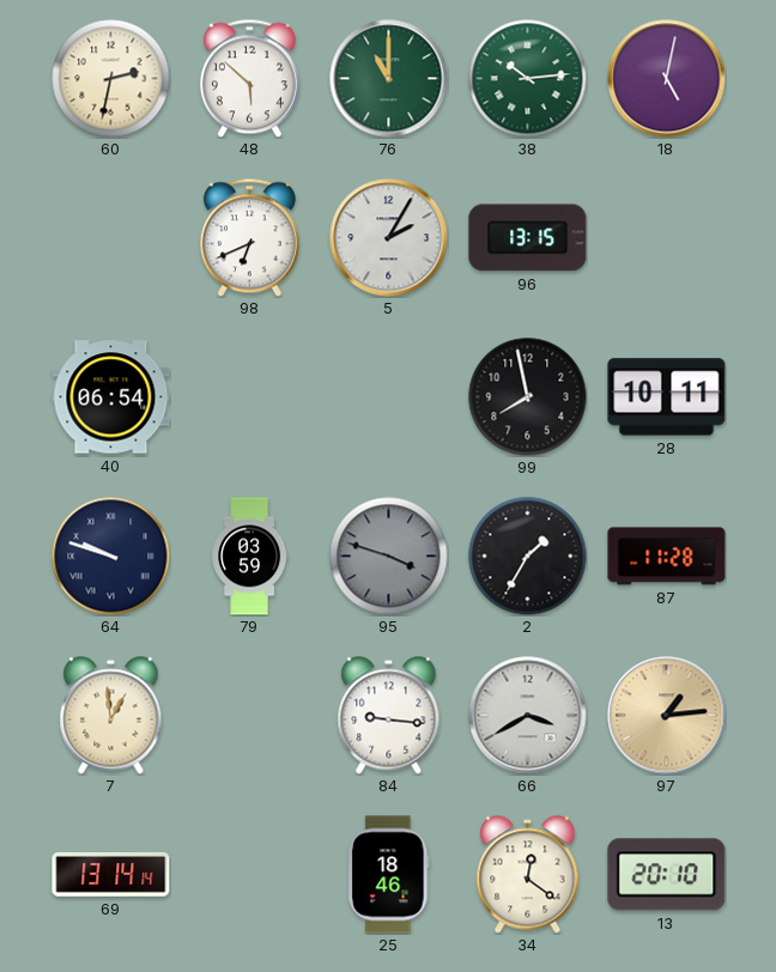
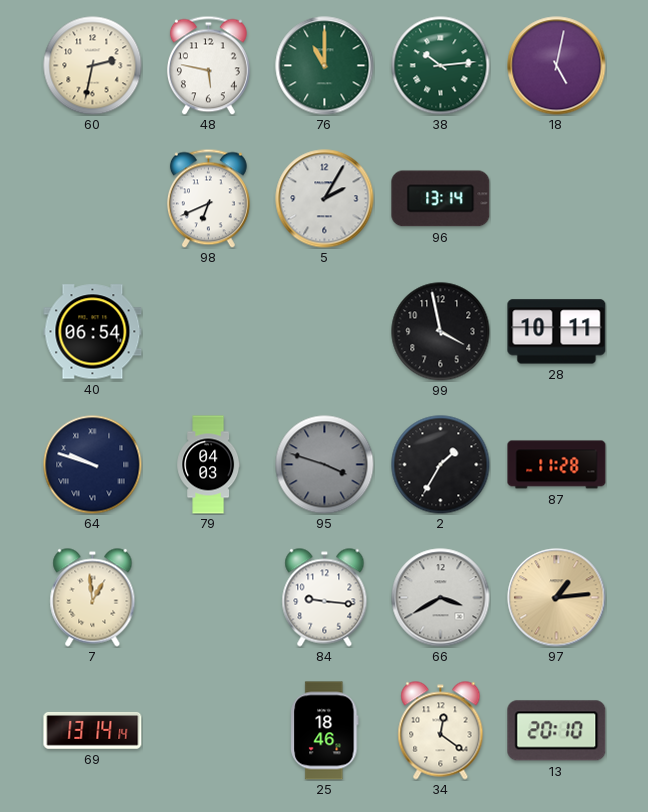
48: 5:52 -> 5:47
96: 13:15 -> 13:14
99: 7:58 -> 3:58
79: 03:59 -> 04:03
